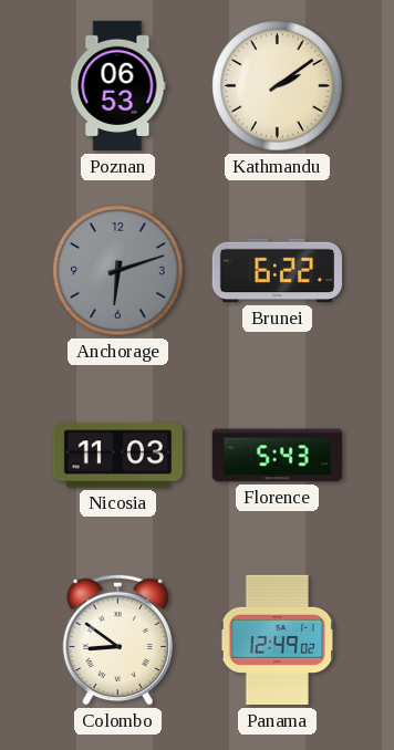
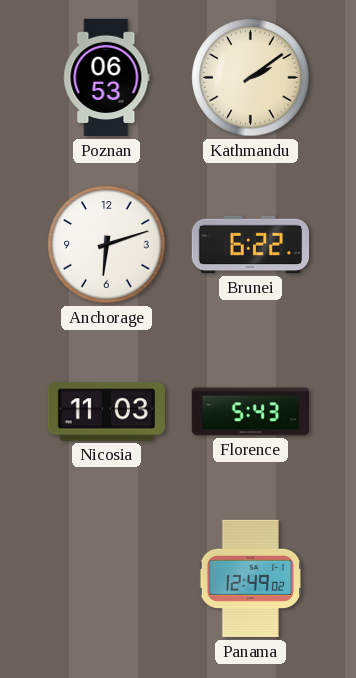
Anchorage dial: grey -> white
Colombo: 8:51 -> none
